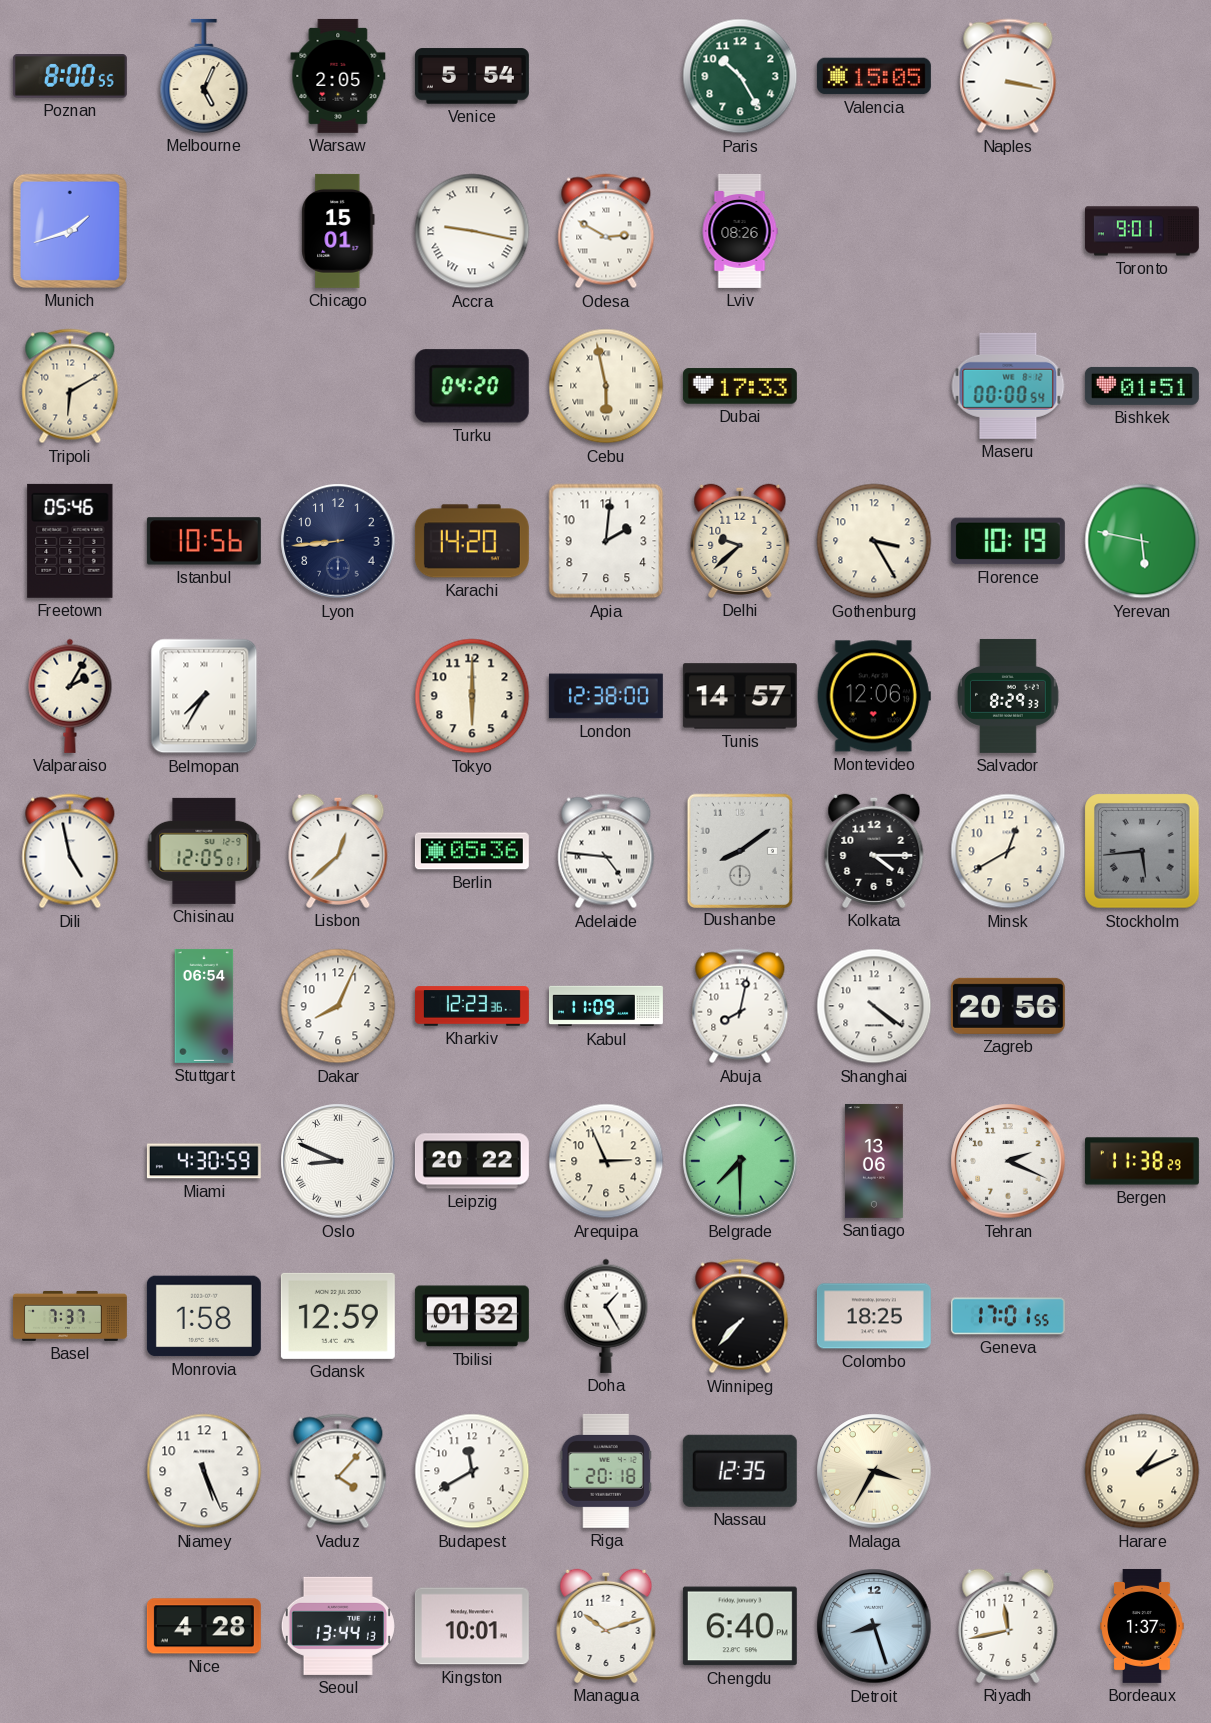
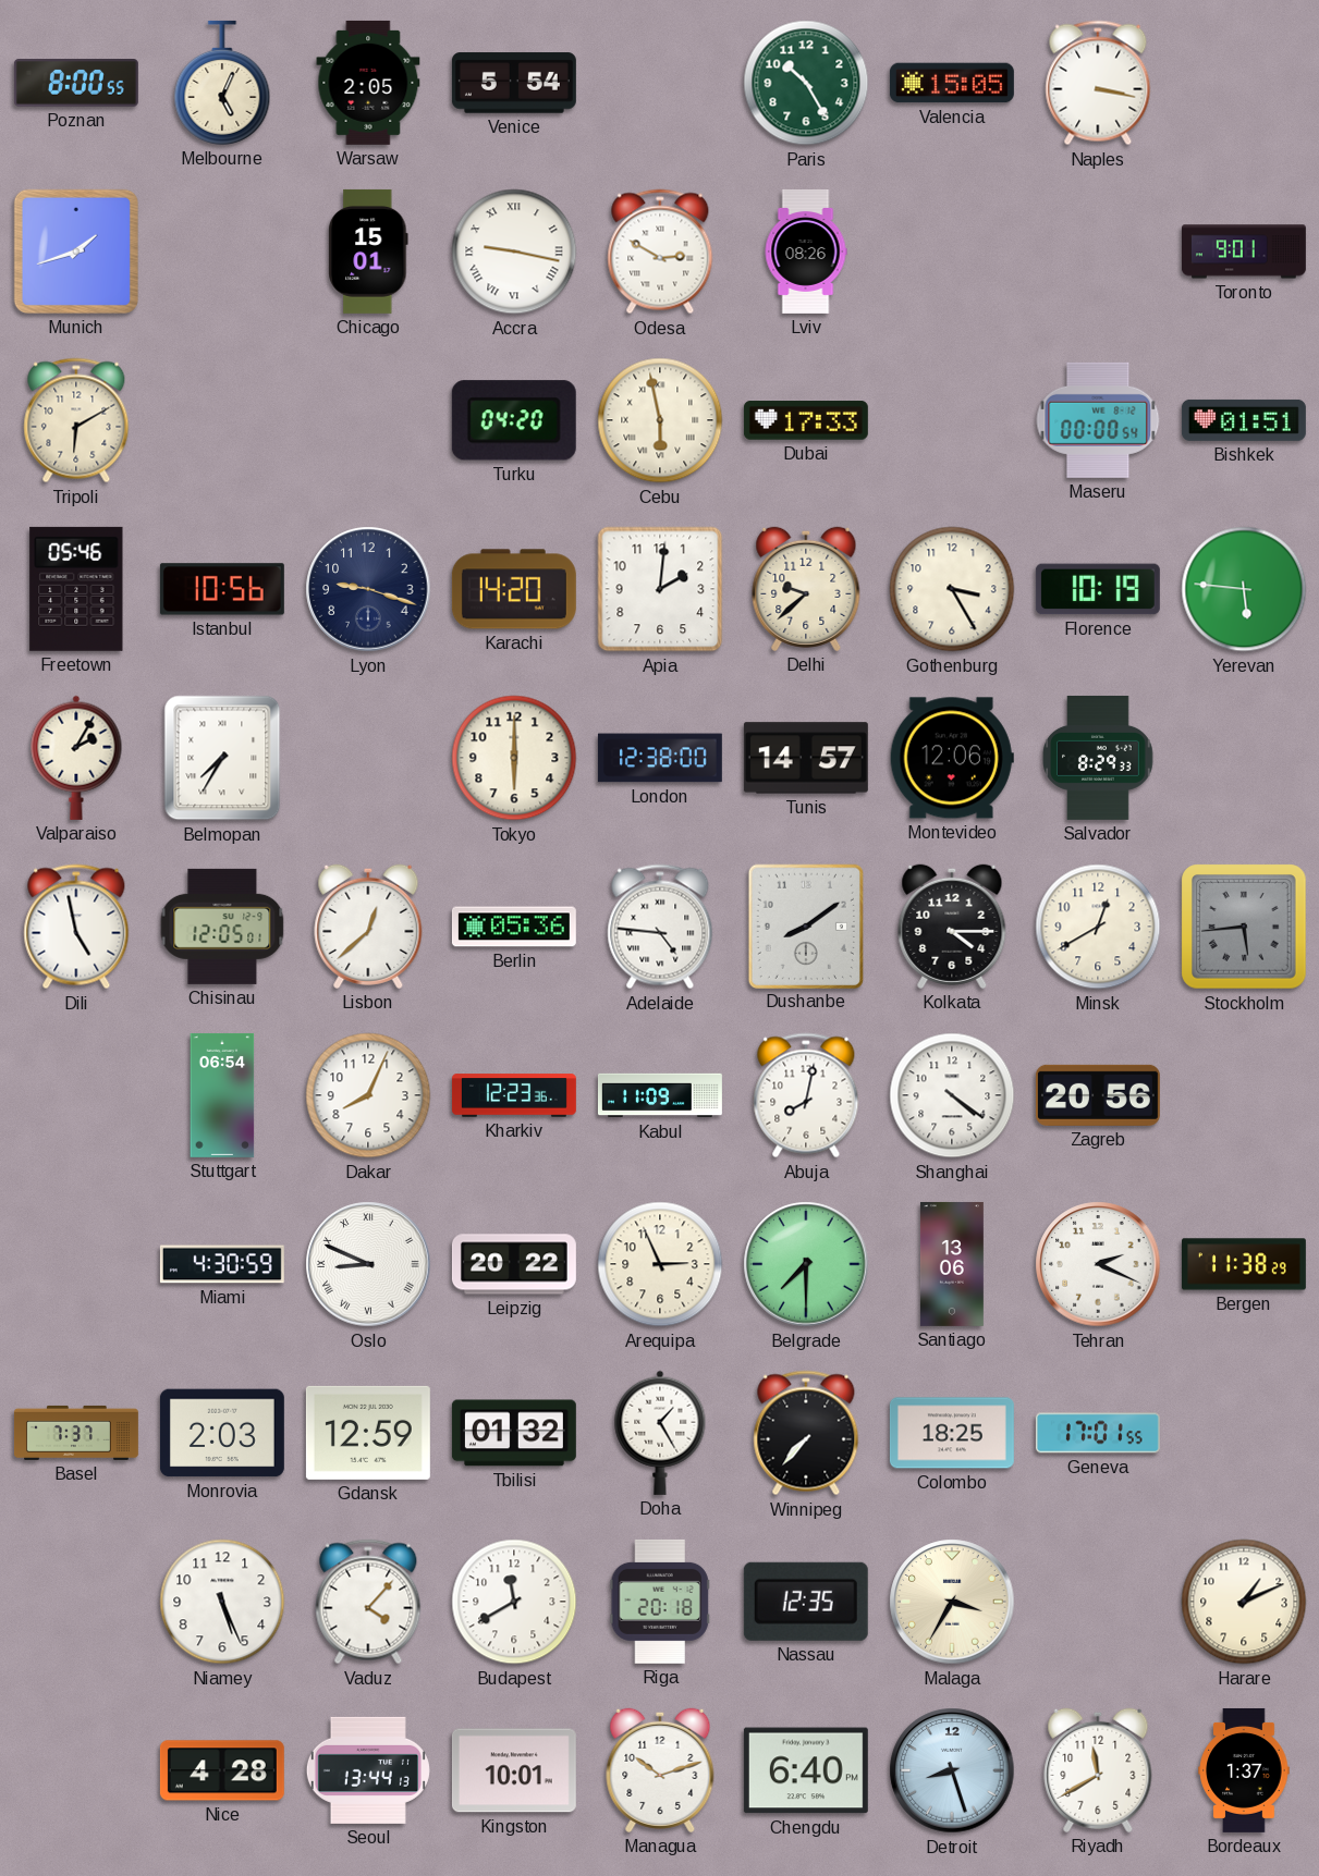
Lyon: 8:44 -> 9:18
Yerevan: 5:47 -> 5:46
Monrovia: 1:58 -> 2:03
Riyadh: 11:43 -> 11:40
